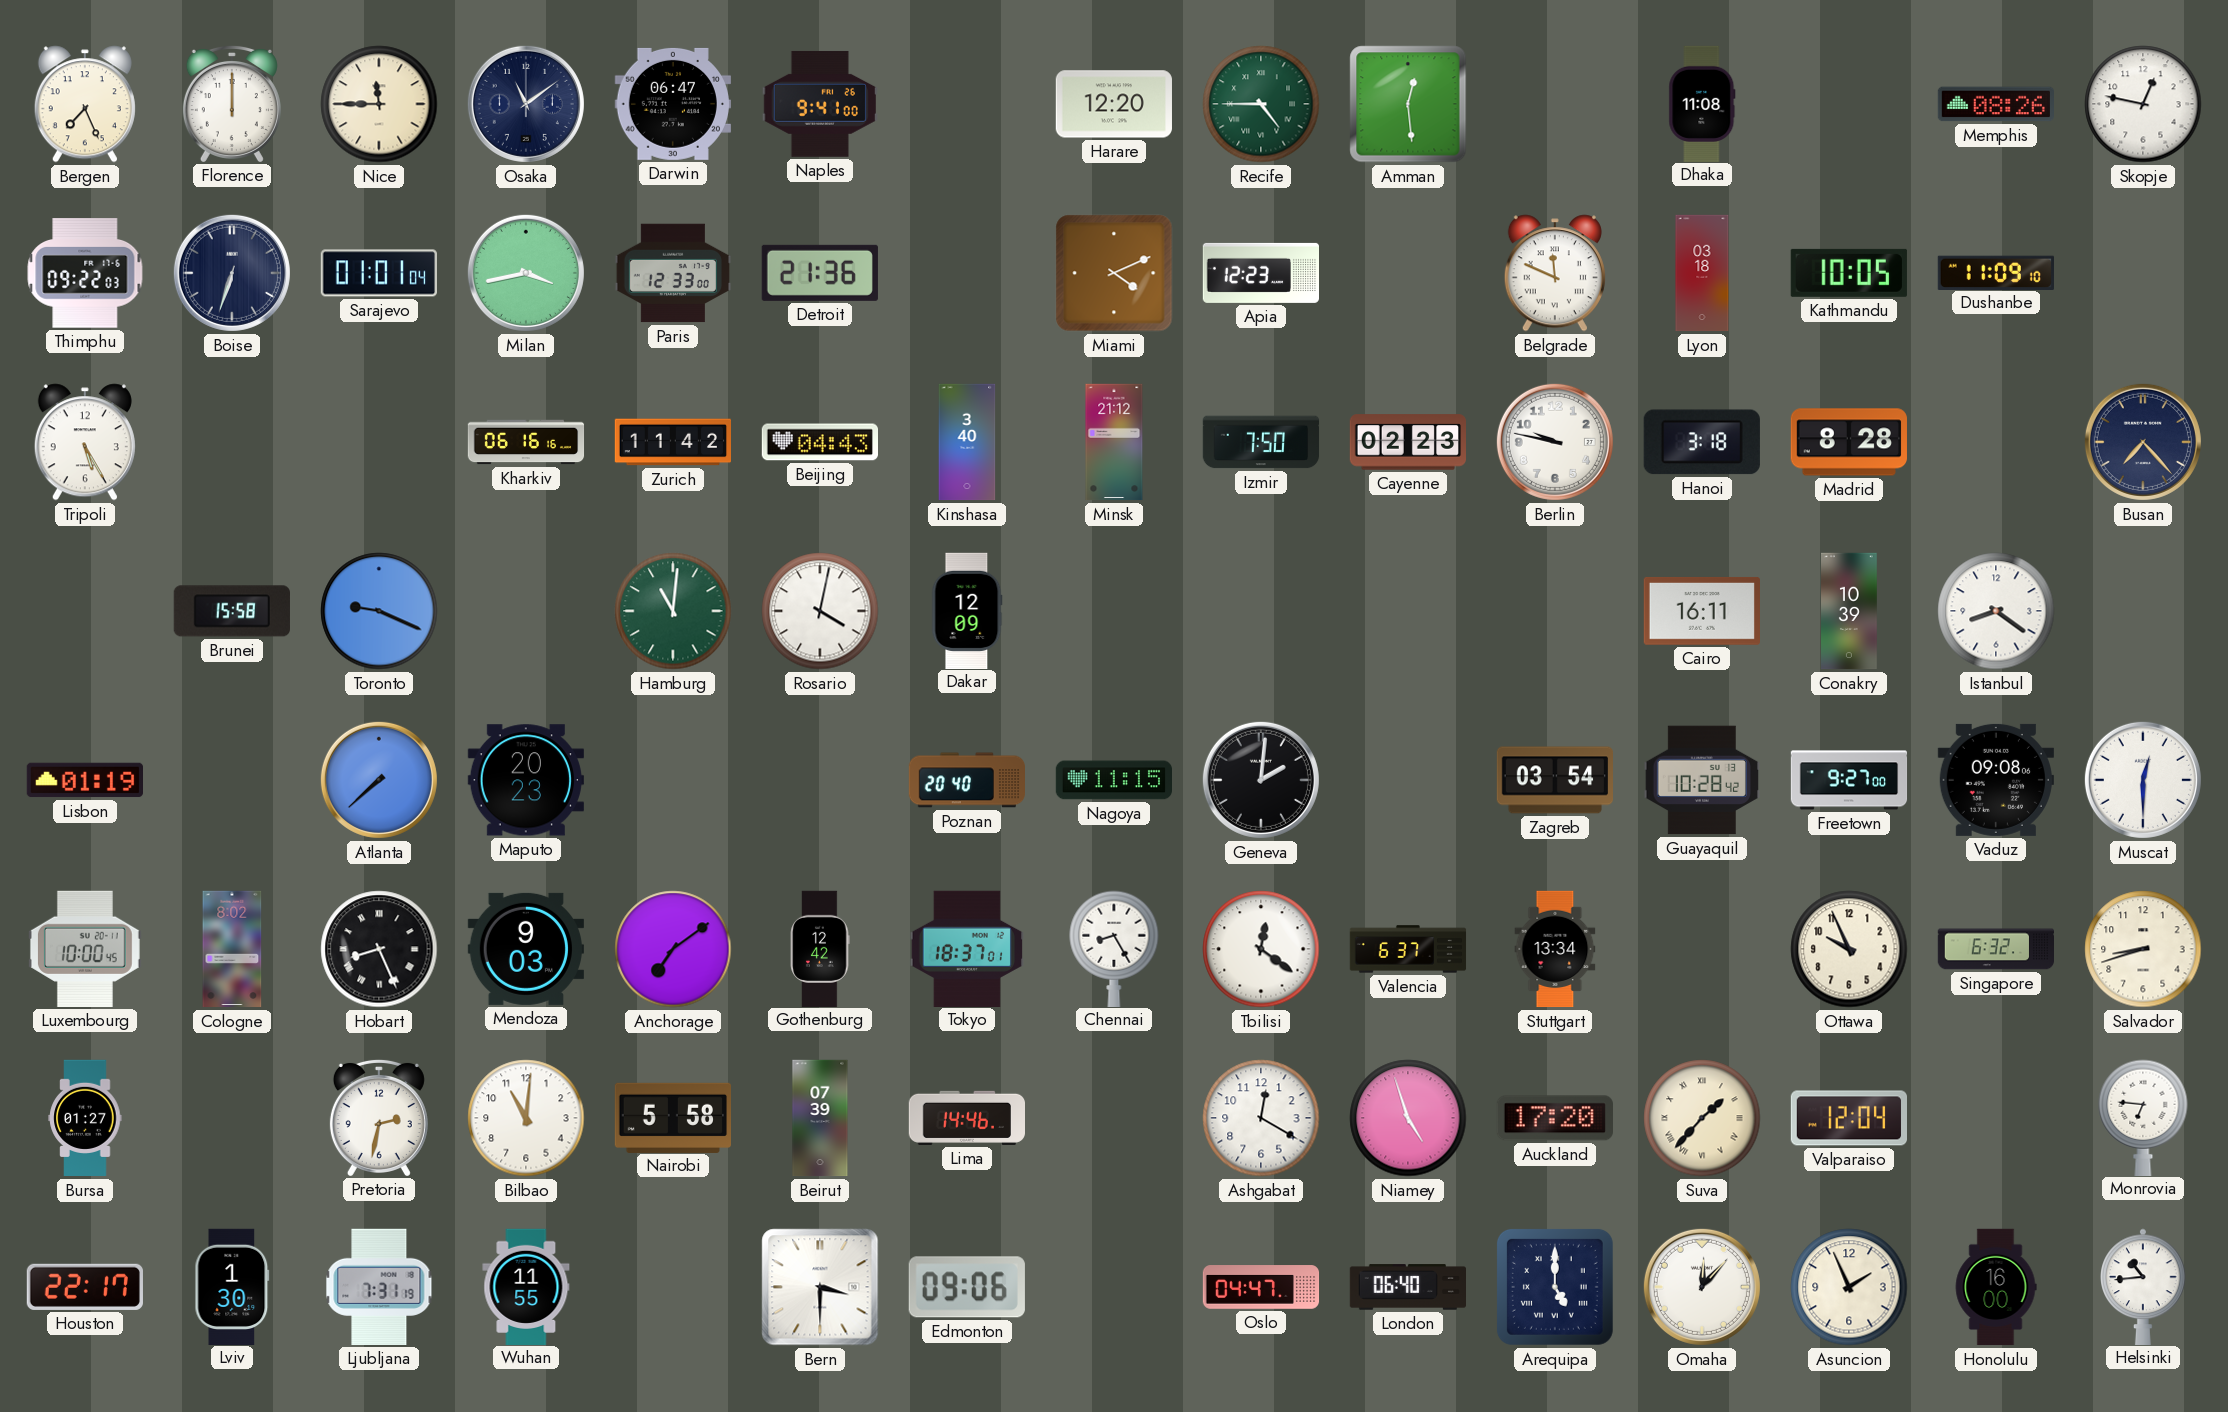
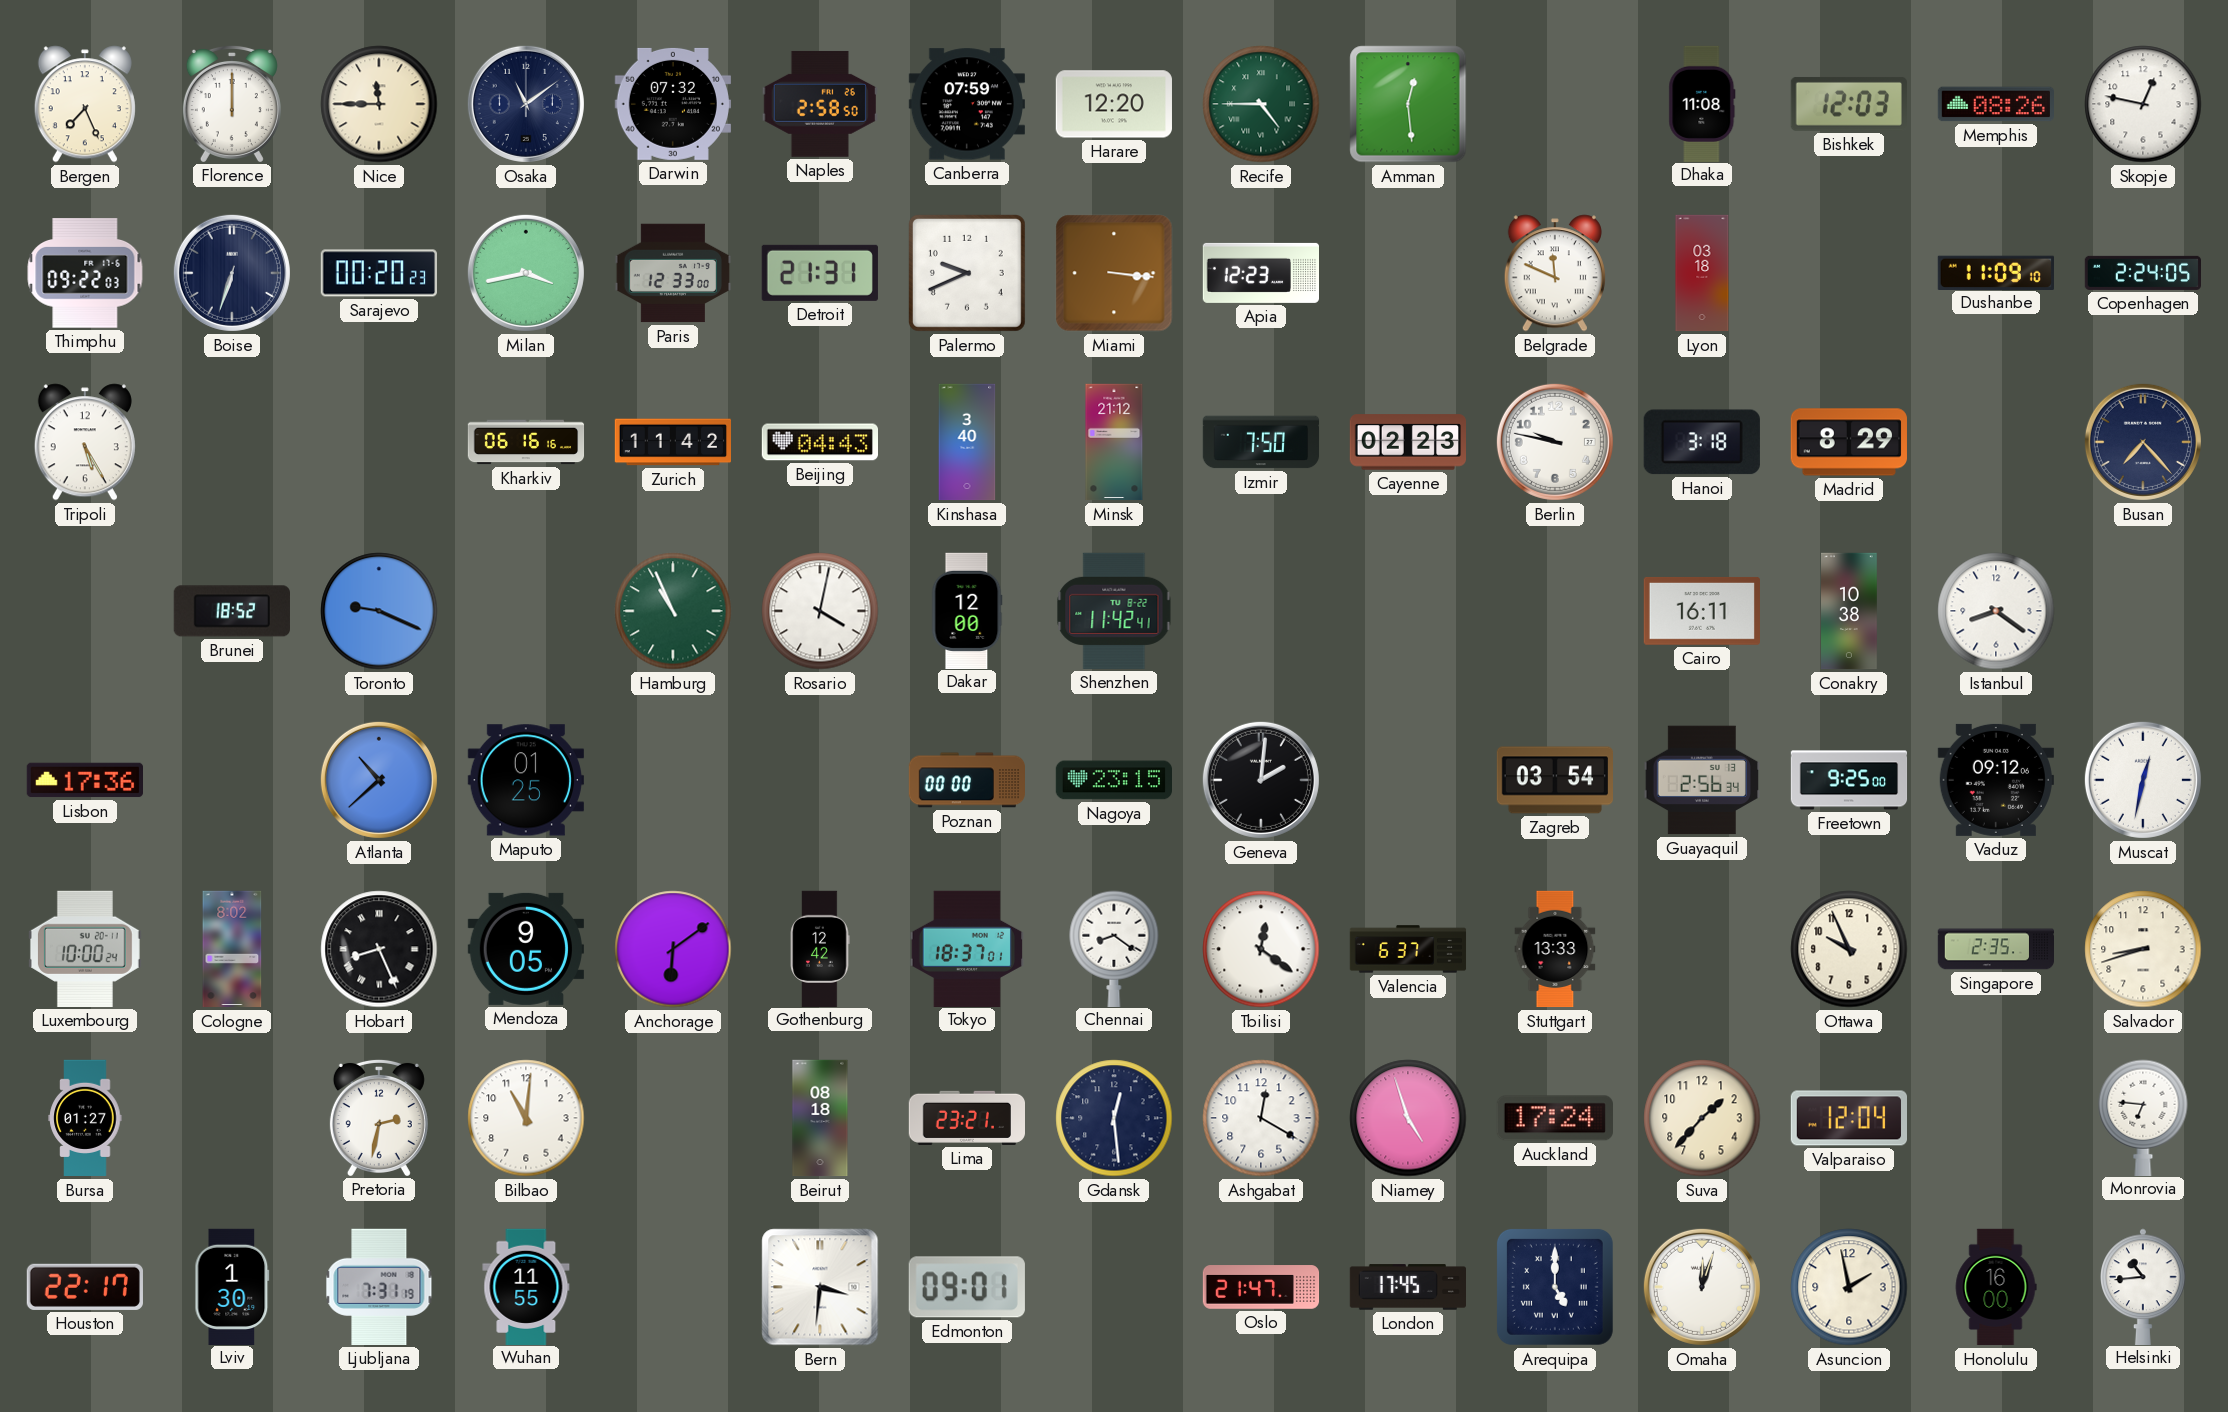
Darwin: 06:47 -> 07:32
Naples: 9:41 -> 2:58
Canberra: none -> 07:59
Bishkek: none -> 12:03
Sarajevo: 01:01 -> 00:20
Detroit: 21:36 -> 21:31
Palermo: none -> 9:41
Miami: 4:11 -> 3:16
Kathmandu: 10:05 -> none
Copenhagen: none -> 2:24
Madrid: 8:28 -> 8:29
Brunei: 15:58 -> 18:52
Hamburg: 11:01 -> 10:56
Dakar: 12:09 -> 12:00
Shenzhen: none -> 11:42
Conakry: 10:39 -> 10:38
Lisbon: 01:19 -> 17:36
Atlanta: 7:38 -> 10:38
Maputo: 20:23 -> 01:25
Poznan: 20:40 -> 00:00
Nagoya: 11:15 -> 23:15
Guayaquil: 10:28 -> 2:56
Freetown: 9:27 -> 9:25
Vaduz: 09:08 -> 09:12
Muscat: 12:30 -> 12:32
Luxembourg: 10:00:45 -> 10:00:24
Mendoza: 9:03 -> 9:05
Anchorage: 7:09 -> 6:09
Chennai: 8:25 -> 8:21
Stuttgart: 13:34 -> 13:33
Singapore: 6:32 -> 2:35
Nairobi: 5:58 -> none
Beirut: 07:39 -> 08:18
Lima: 14:46 -> 23:21
Gdansk: none -> 12:29
Auckland: 17:20 -> 17:24
Suva numerals: Roman -> Arabic
Bern: 3:30 -> 3:31
Edmonton: 09:06 -> 09:01
Oslo: 04:47 -> 21:47
London: 06:40 -> 17:45
Omaha: 12:07 -> 12:03
Asuncion: 1:56 -> 1:58
